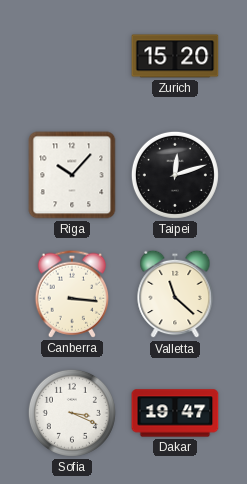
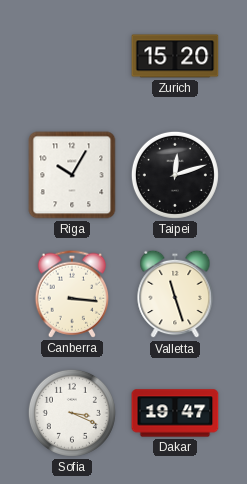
Riga: 10:07 -> 10:05
Valletta: 11:22 -> 11:27
